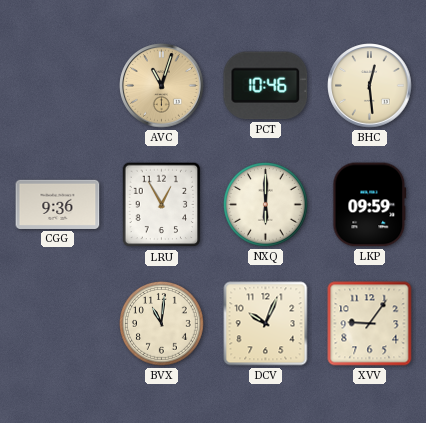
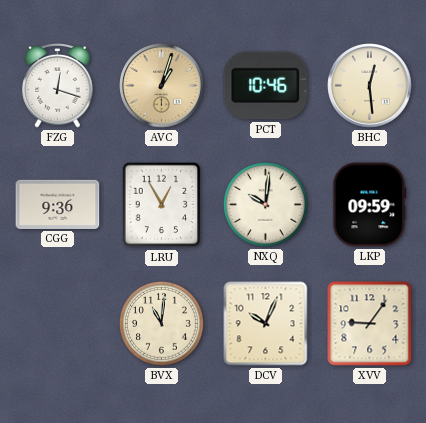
FZG: none -> 12:18
AVC: 11:03 -> 1:03
NXQ: 6:00 -> 10:01
